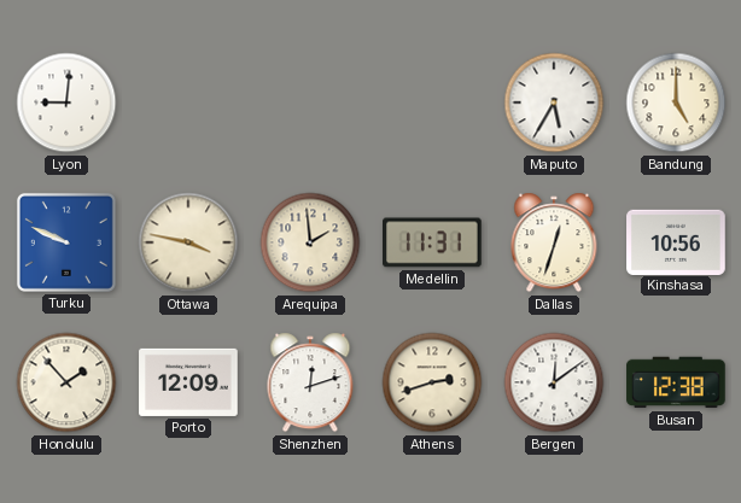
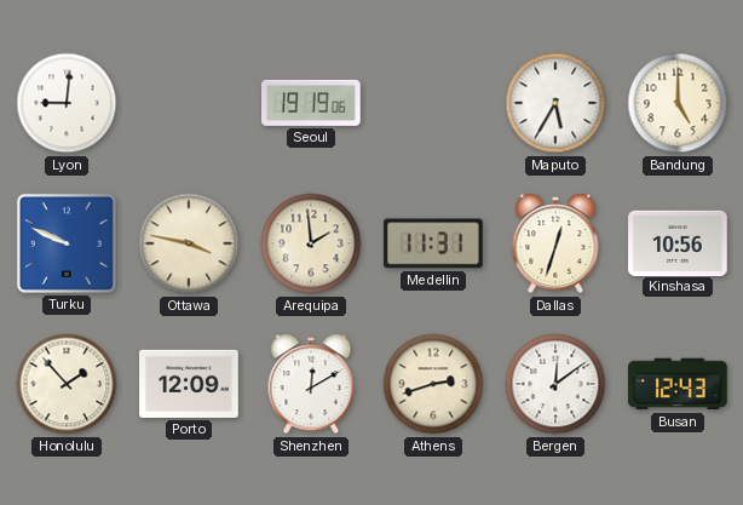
Seoul: none -> 19:19
Shenzhen: 12:12 -> 12:10
Busan: 12:38 -> 12:43
